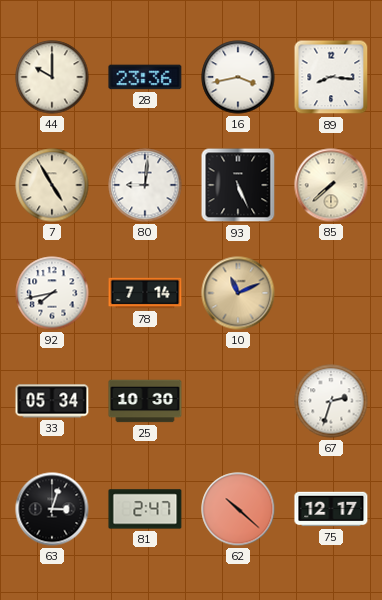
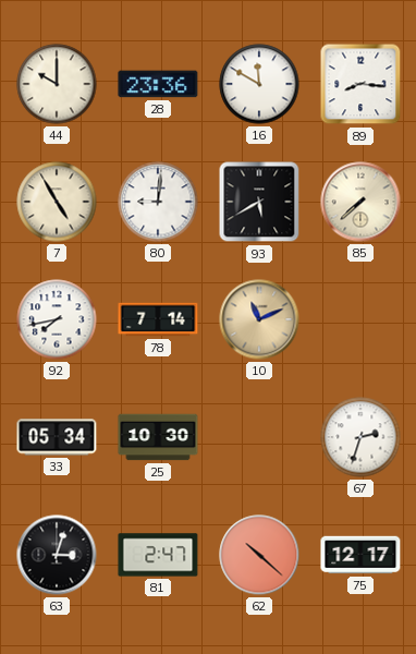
16: 3:43 -> 11:50
93: 5:26 -> 5:40
